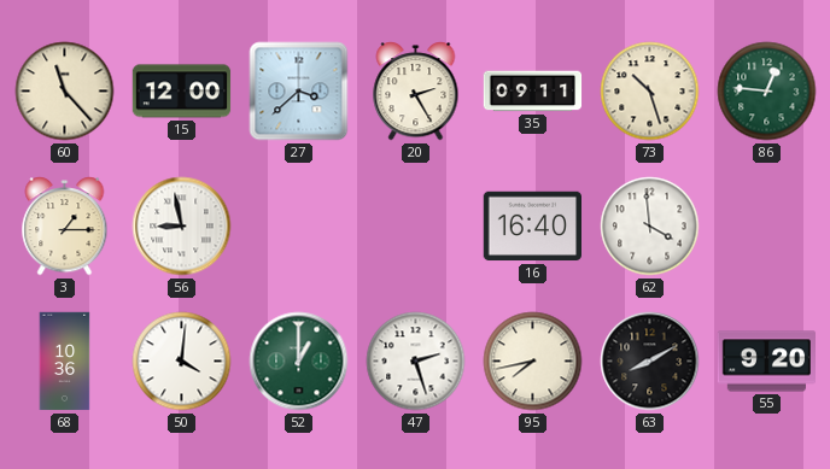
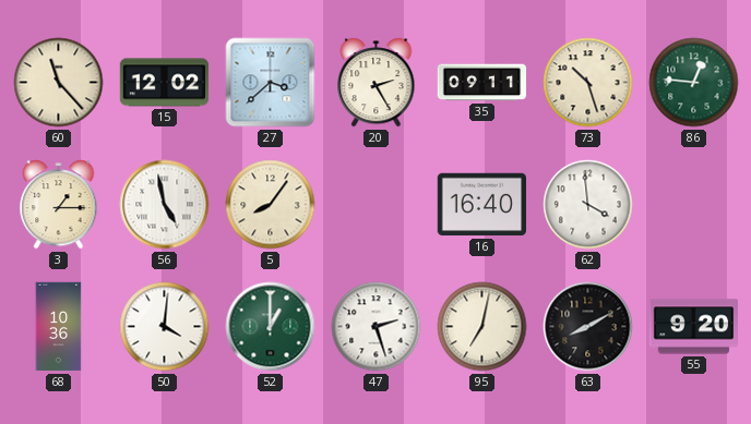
15: 12:00 -> 12:02
56: 8:58 -> 4:58
5: none -> 8:06
95: 7:43 -> 7:02
